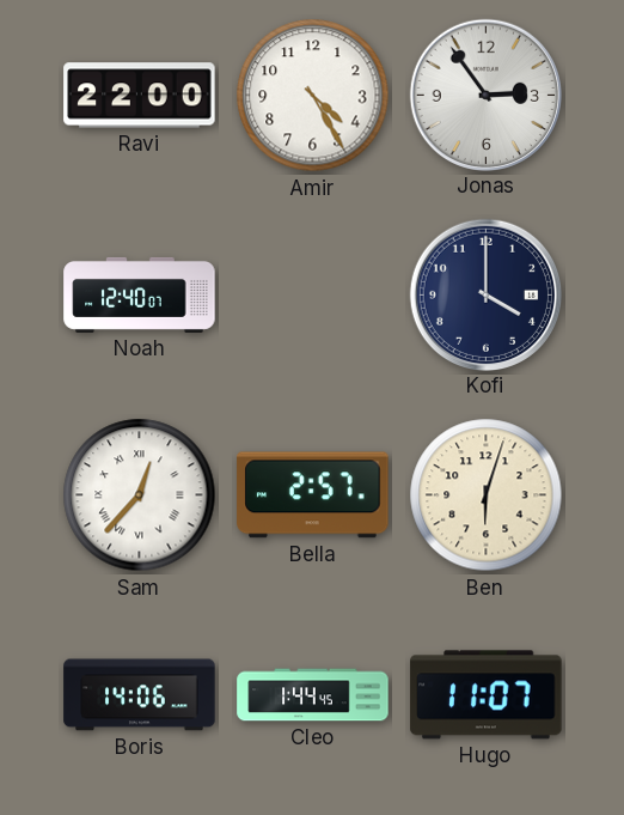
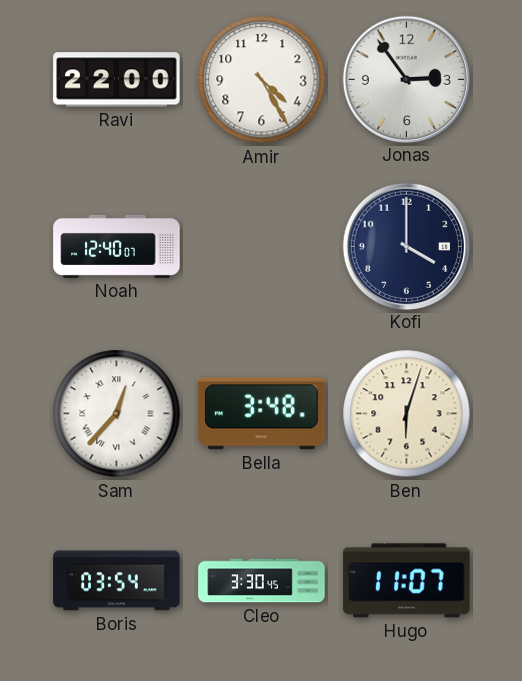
Bella: 2:57 -> 3:48
Boris: 14:06 -> 03:54
Cleo: 1:44 -> 3:30
